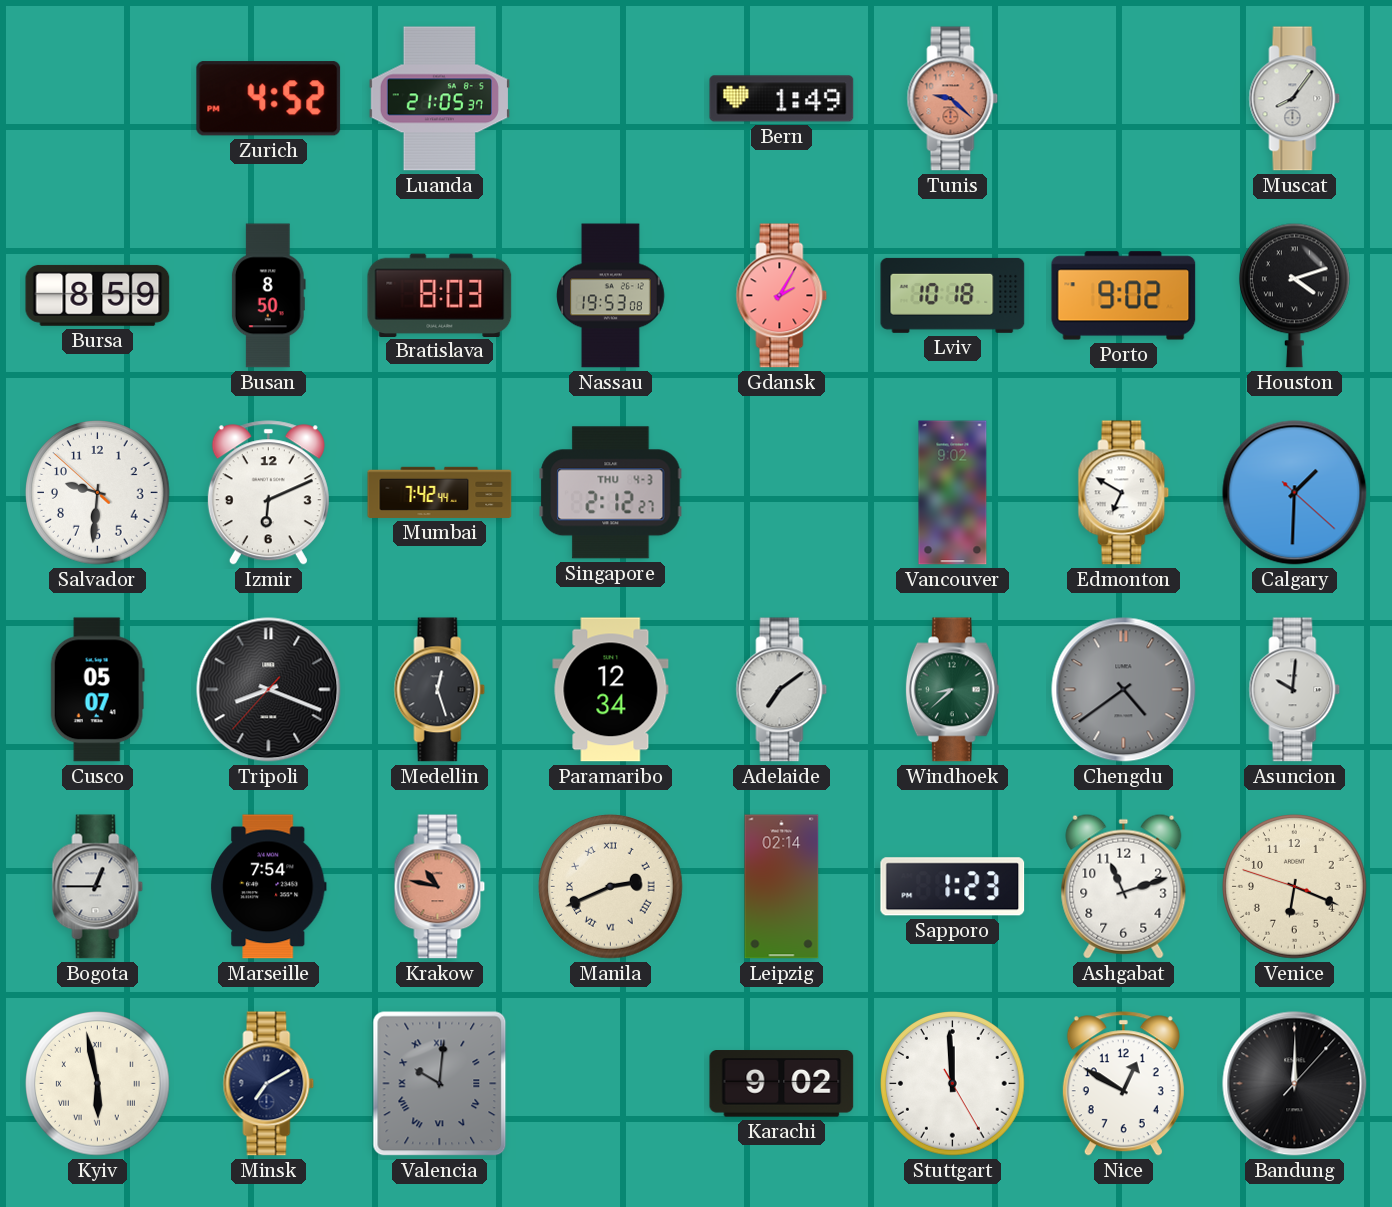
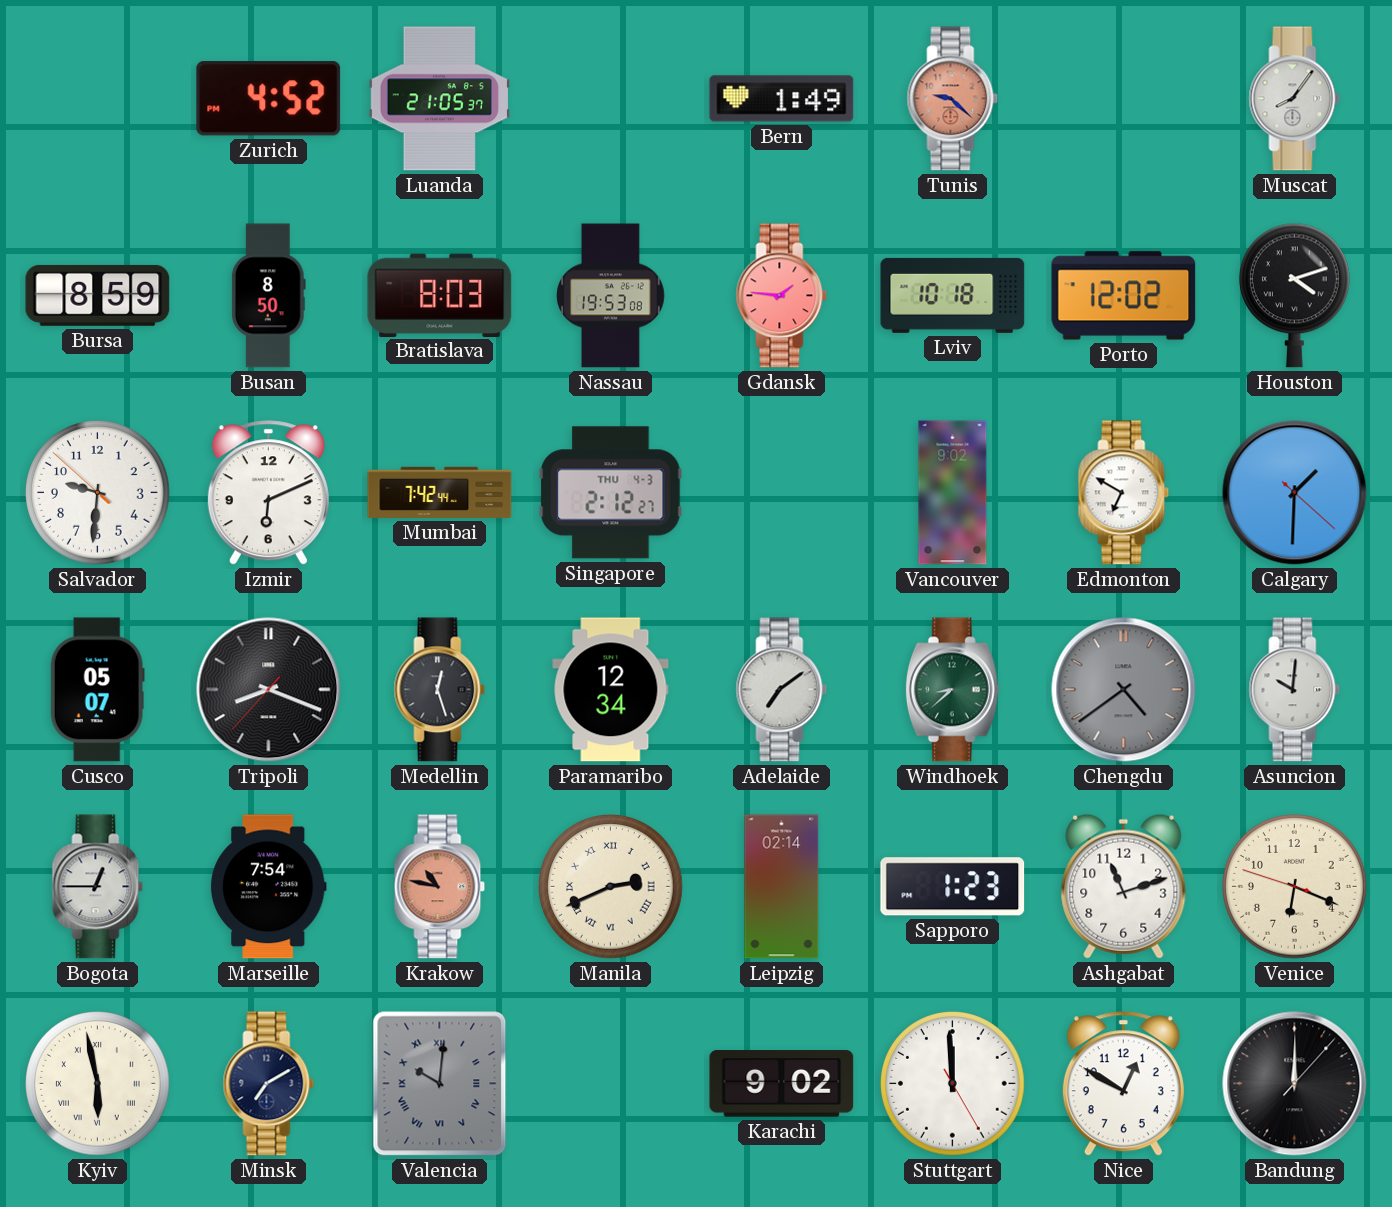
Gdansk: 2:05 -> 1:46
Porto: 9:02 -> 12:02
